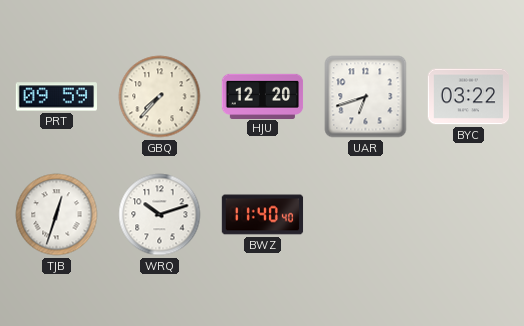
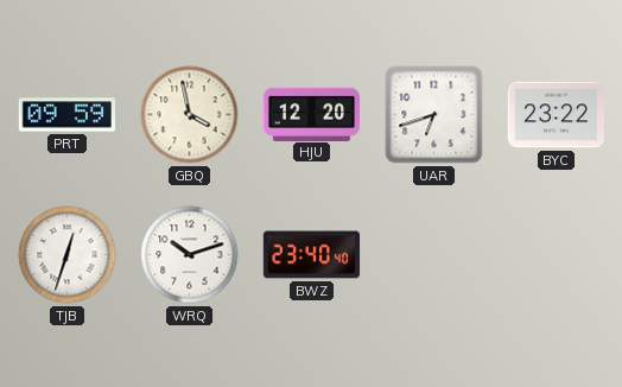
GBQ: 7:37 -> 3:58
BYC: 03:22 -> 23:22
BWZ: 11:40 -> 23:40
